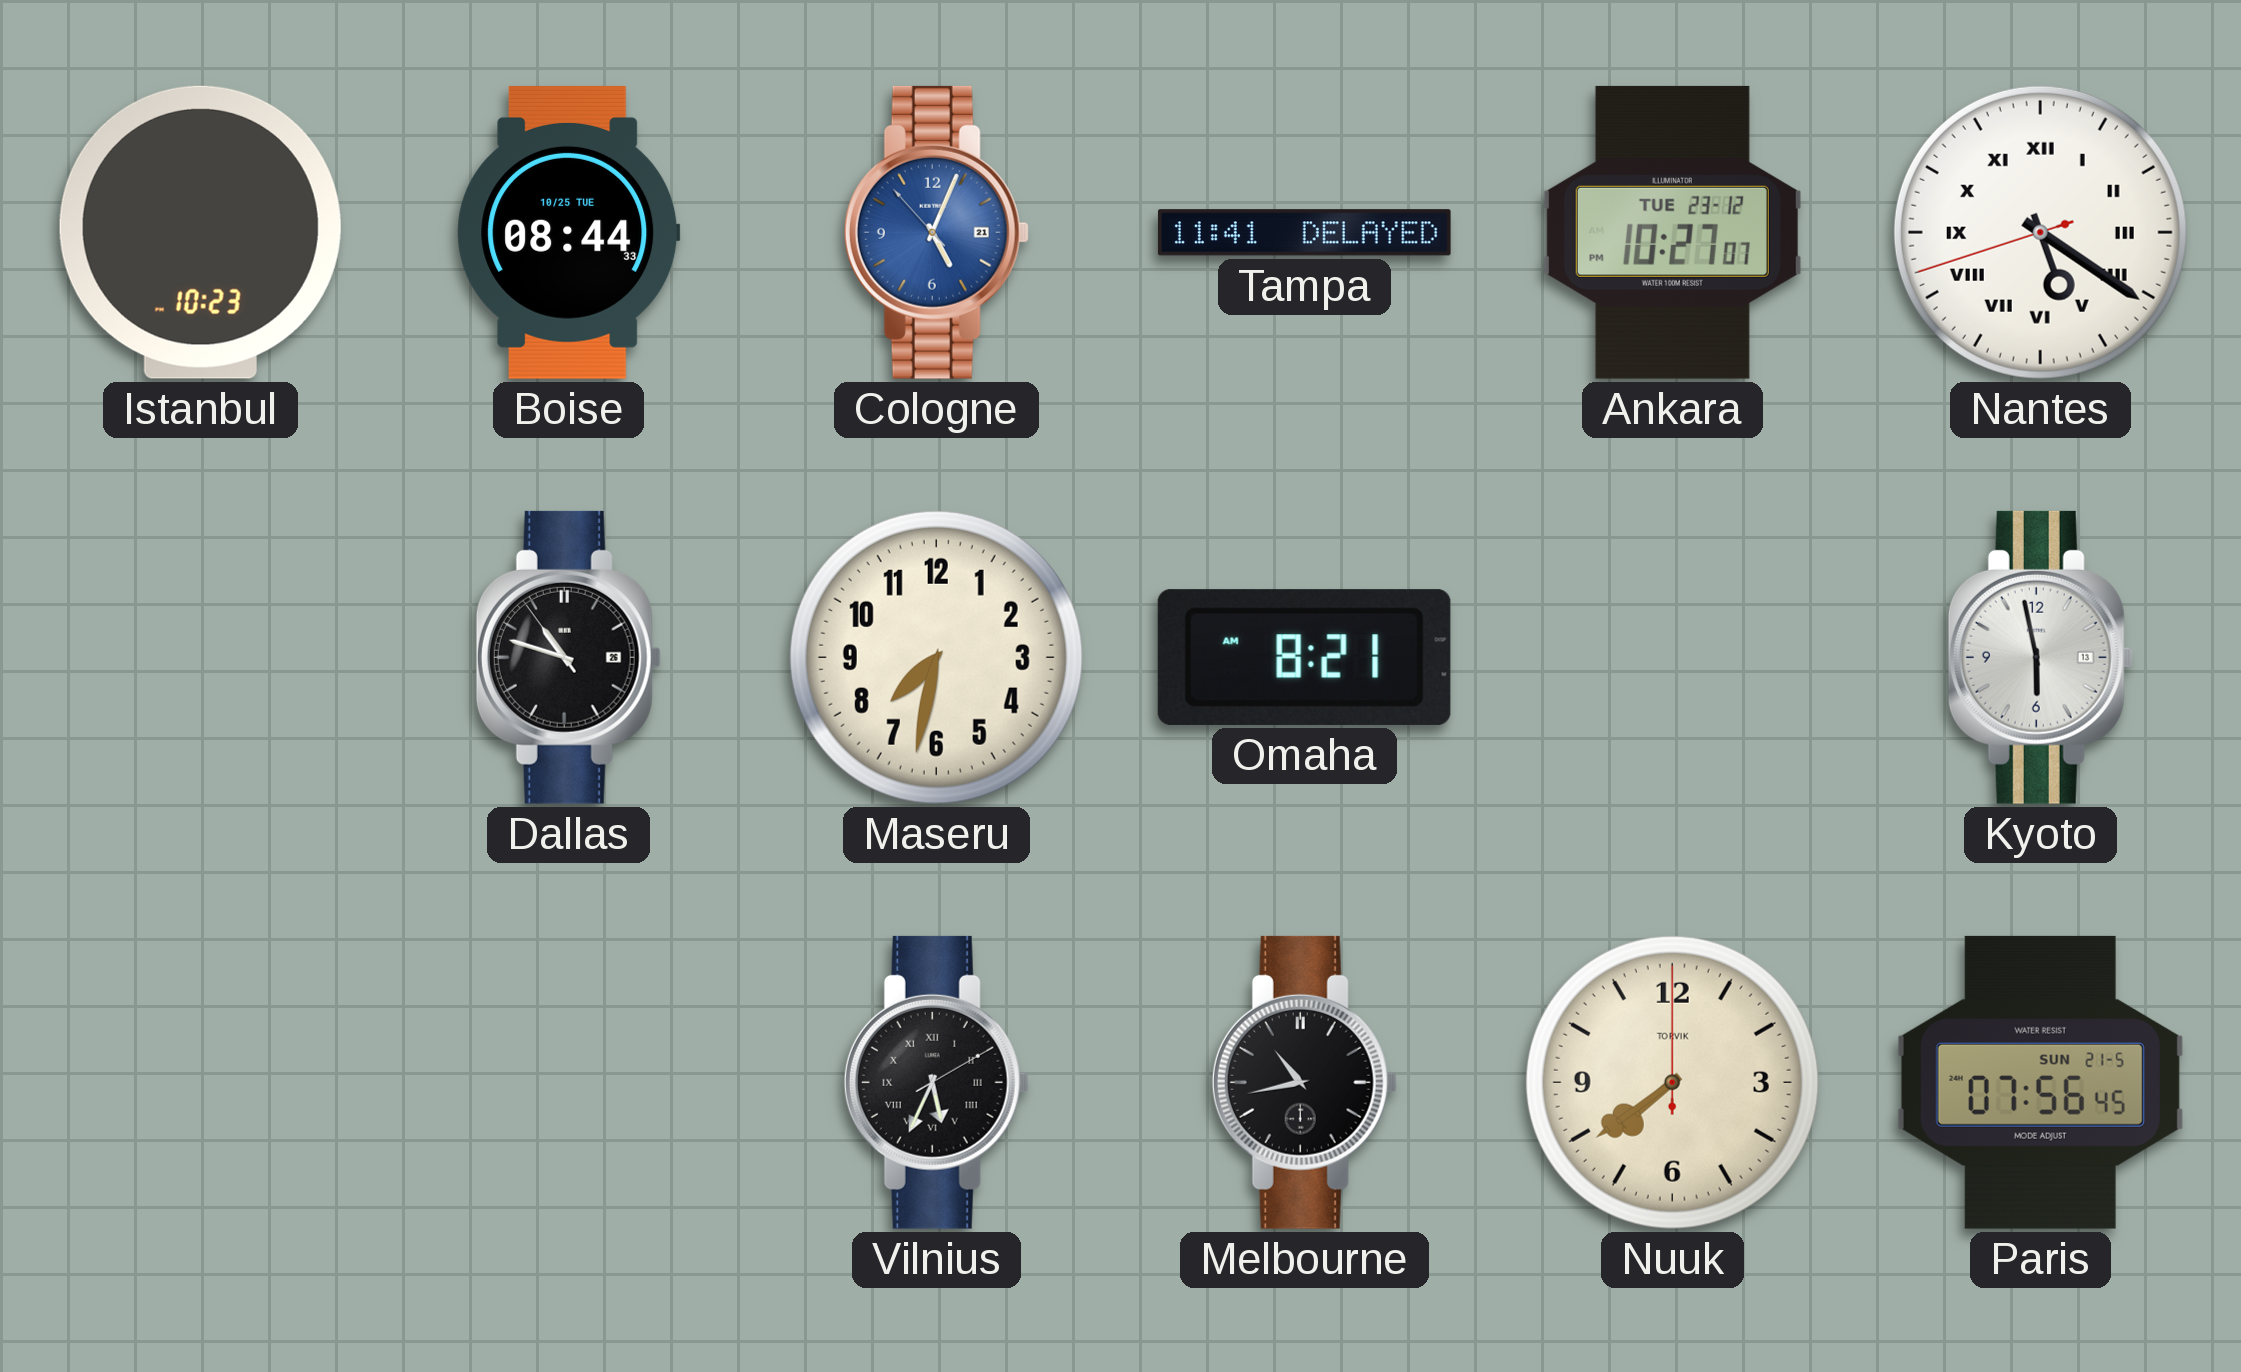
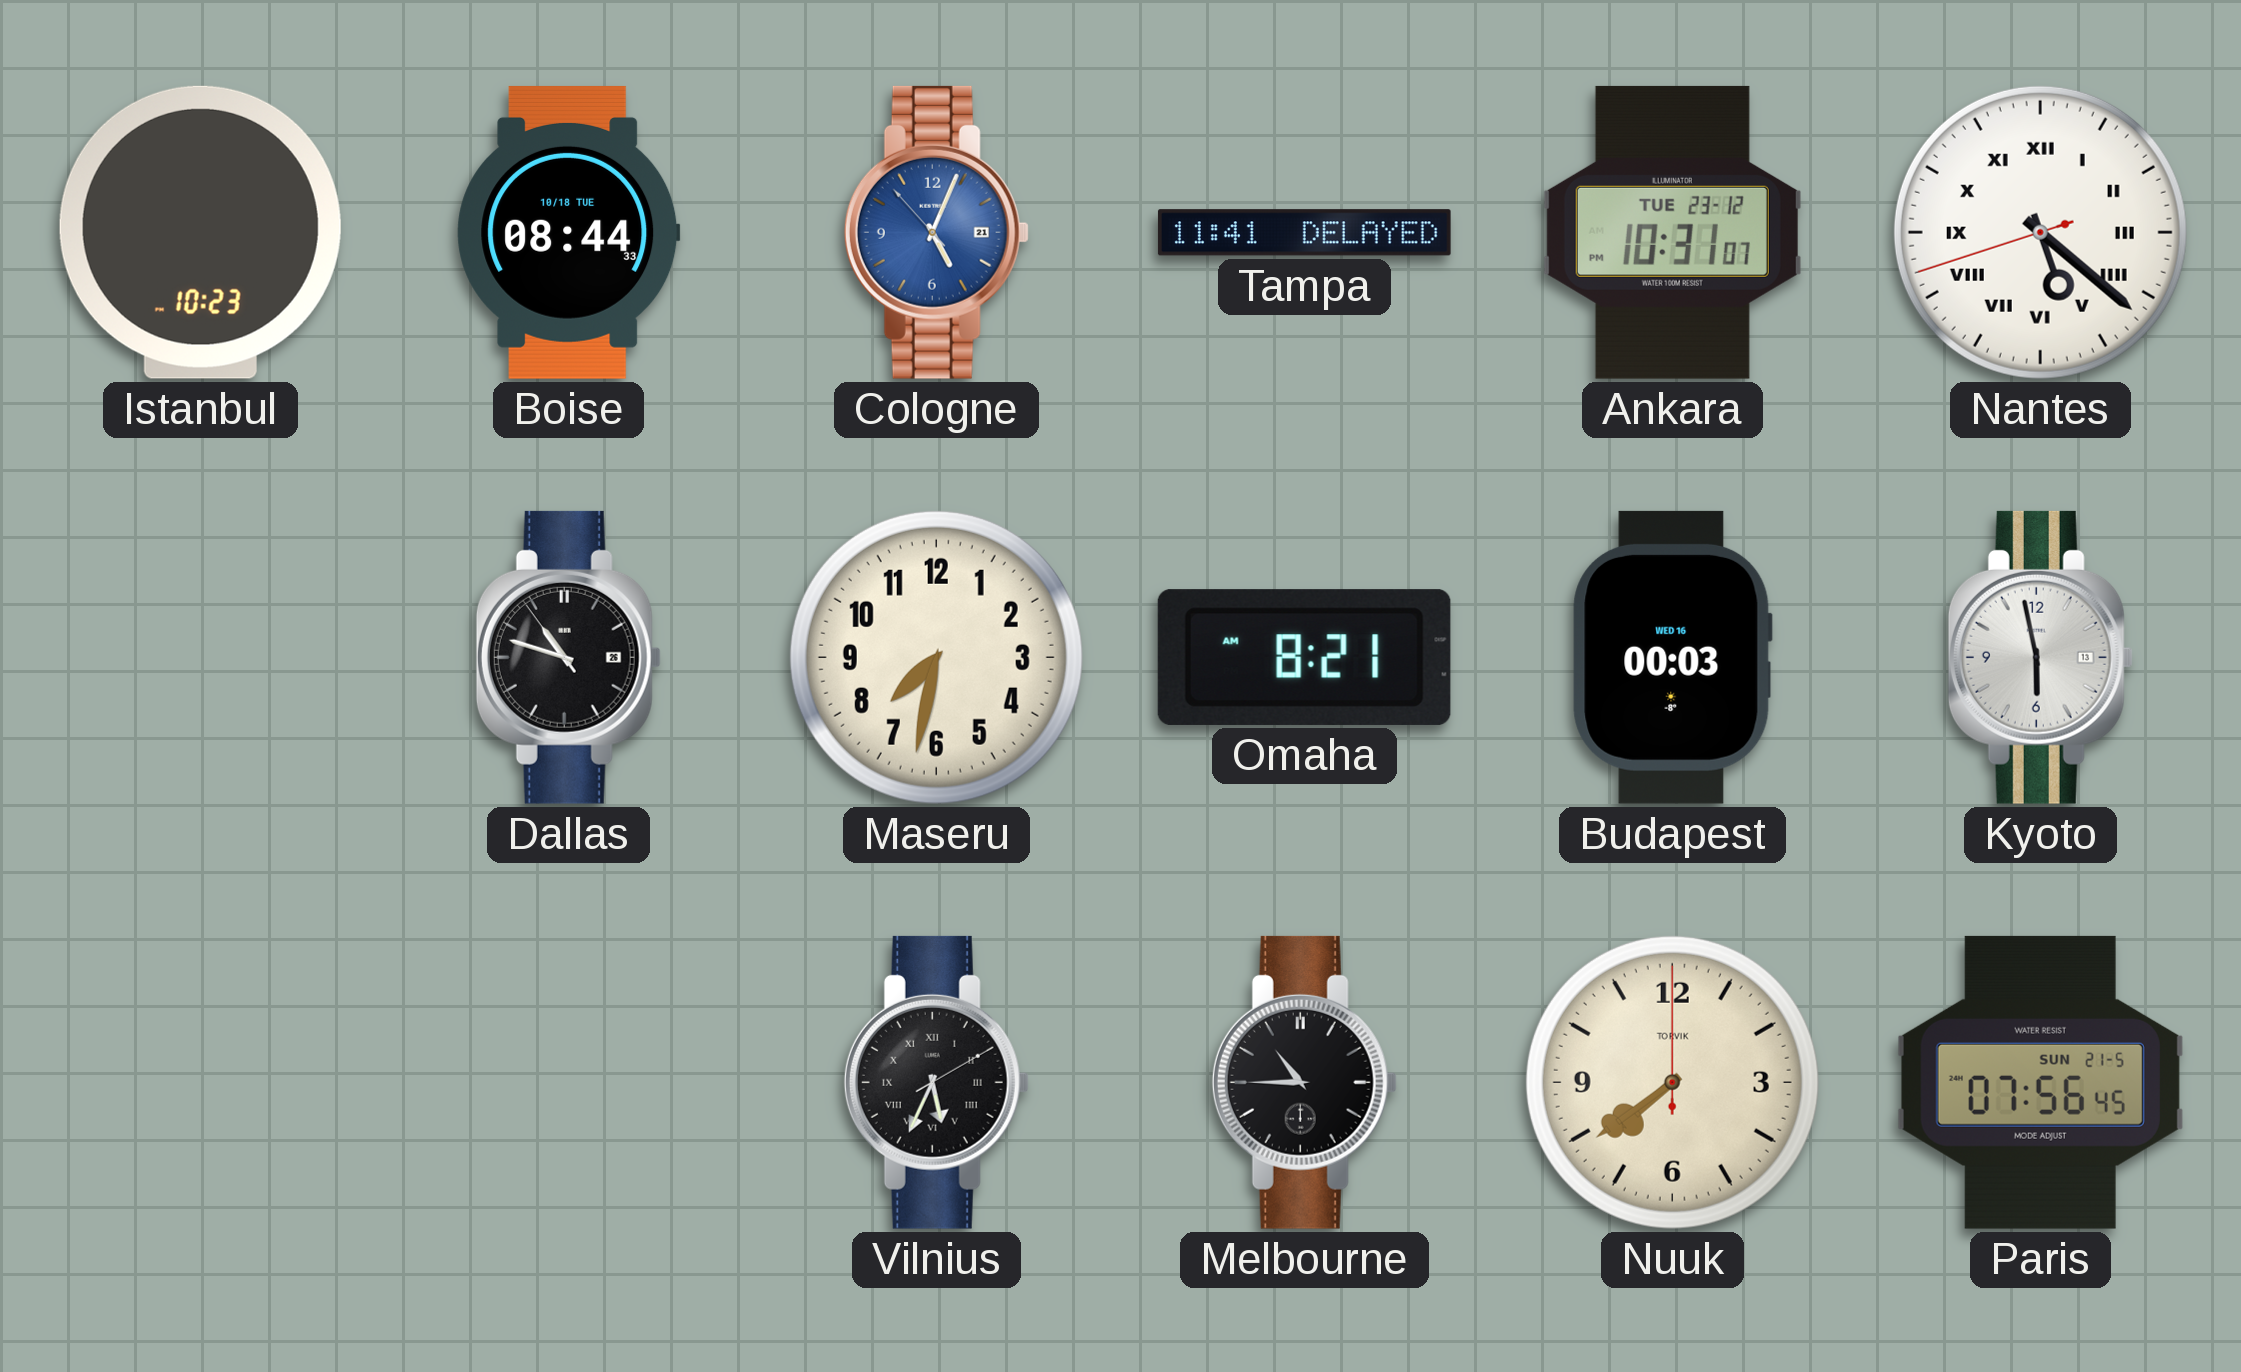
Boise date: 10/25 TUE -> 10/18 TUE
Ankara: 10:27 -> 10:31
Nantes: 5:20 -> 5:21
Budapest: none -> 00:03
Melbourne: 10:43 -> 10:45
